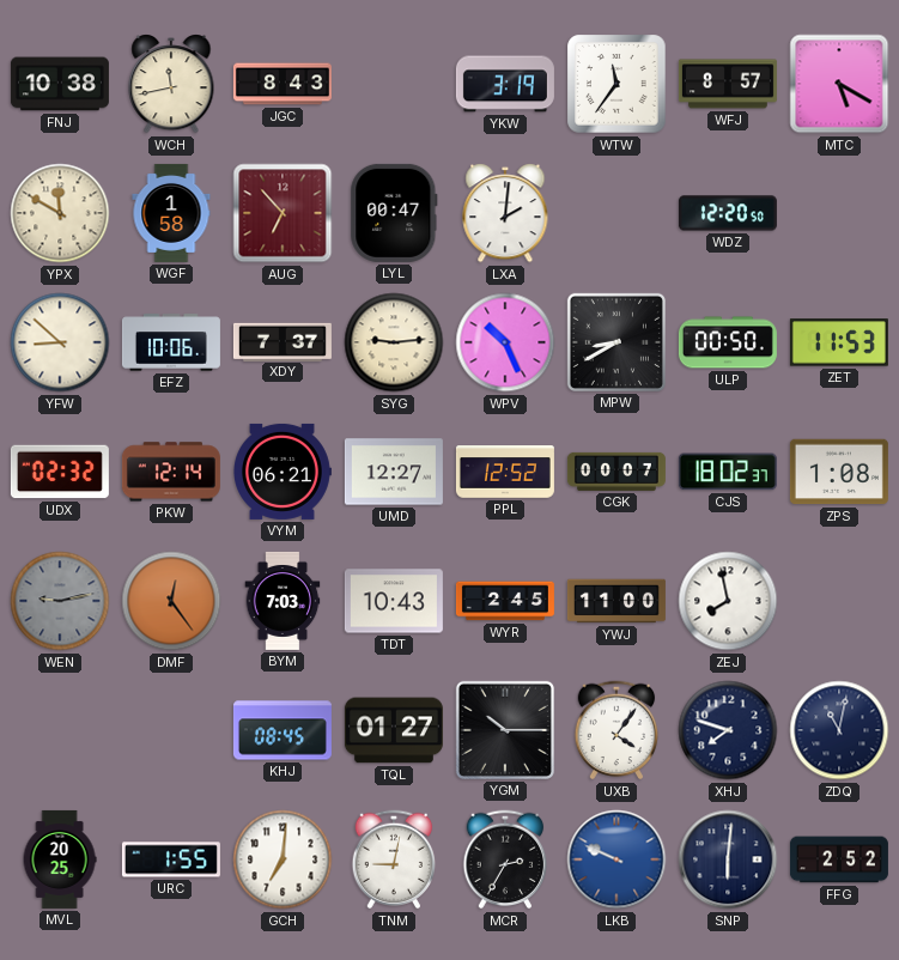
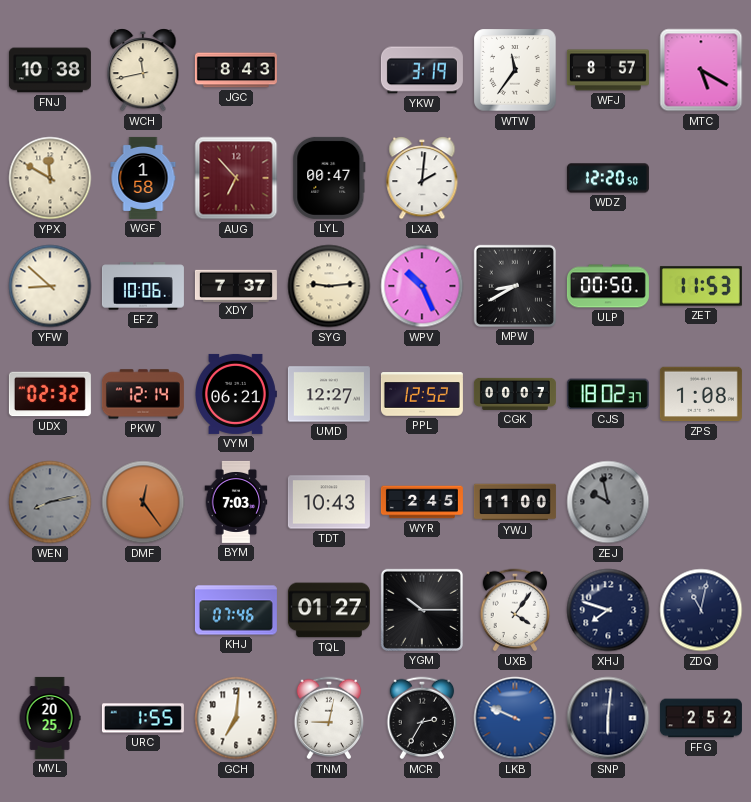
WEN: 9:13 -> 8:13
ZEJ: 7:58 -> 9:58
ZEJ dial: white -> grey
KHJ: 08:45 -> 07:46
